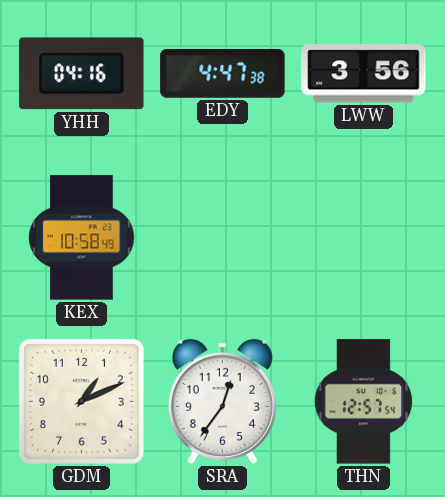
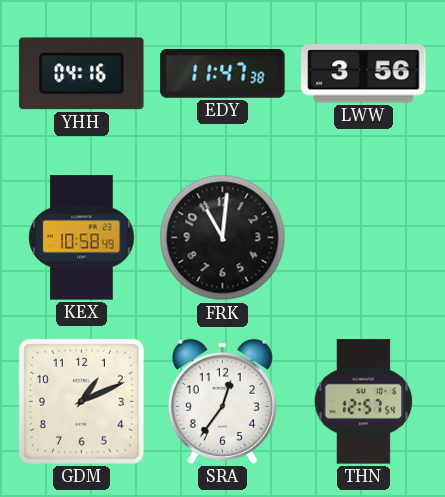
EDY: 4:47 -> 11:47
FRK: none -> 11:01
